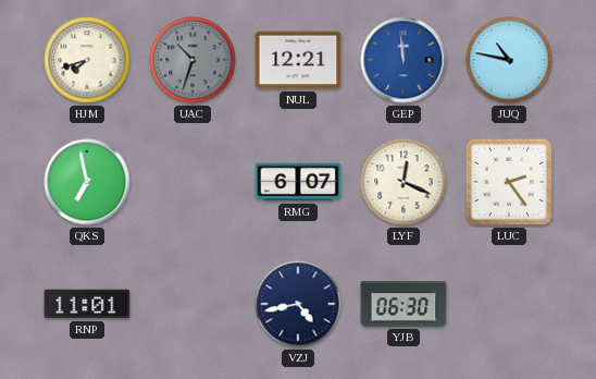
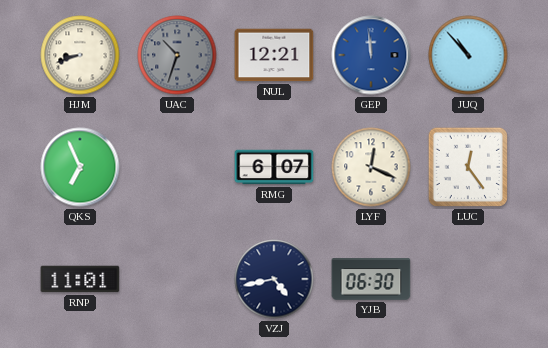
HJM: 7:42 -> 8:42
JUQ: 10:47 -> 10:53
QKS: 6:58 -> 6:56
LUC: 2:24 -> 12:24
